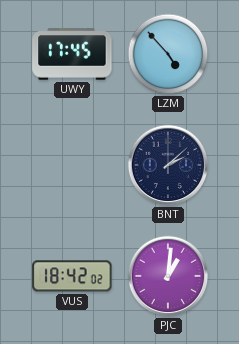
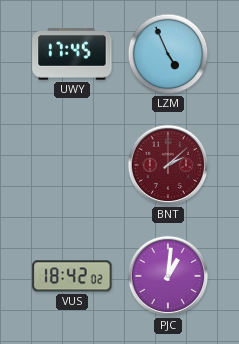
LZM: 4:53 -> 4:56
BNT dial: navy -> burgundy
